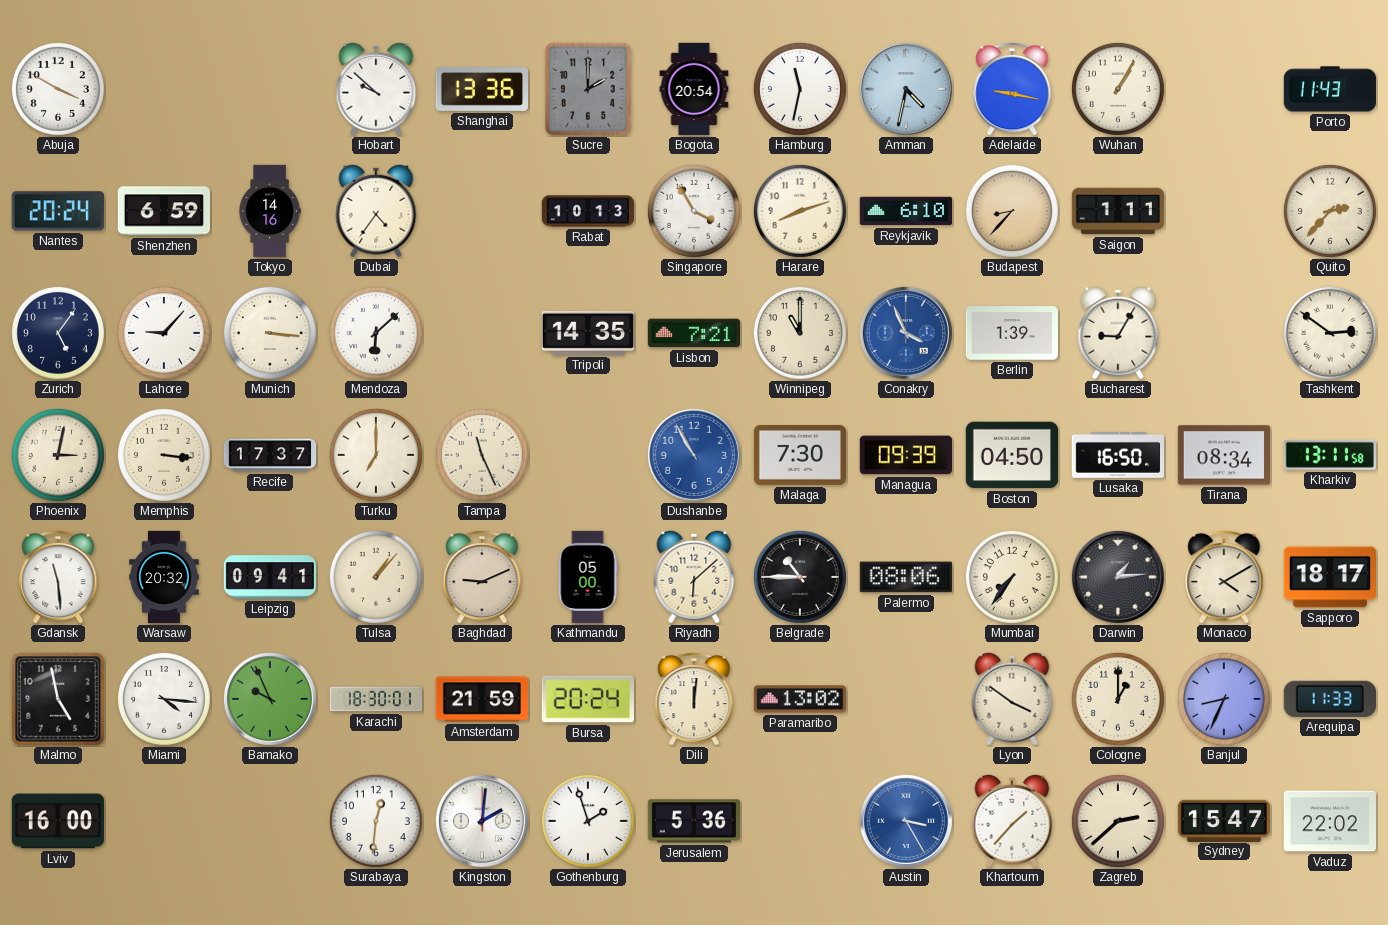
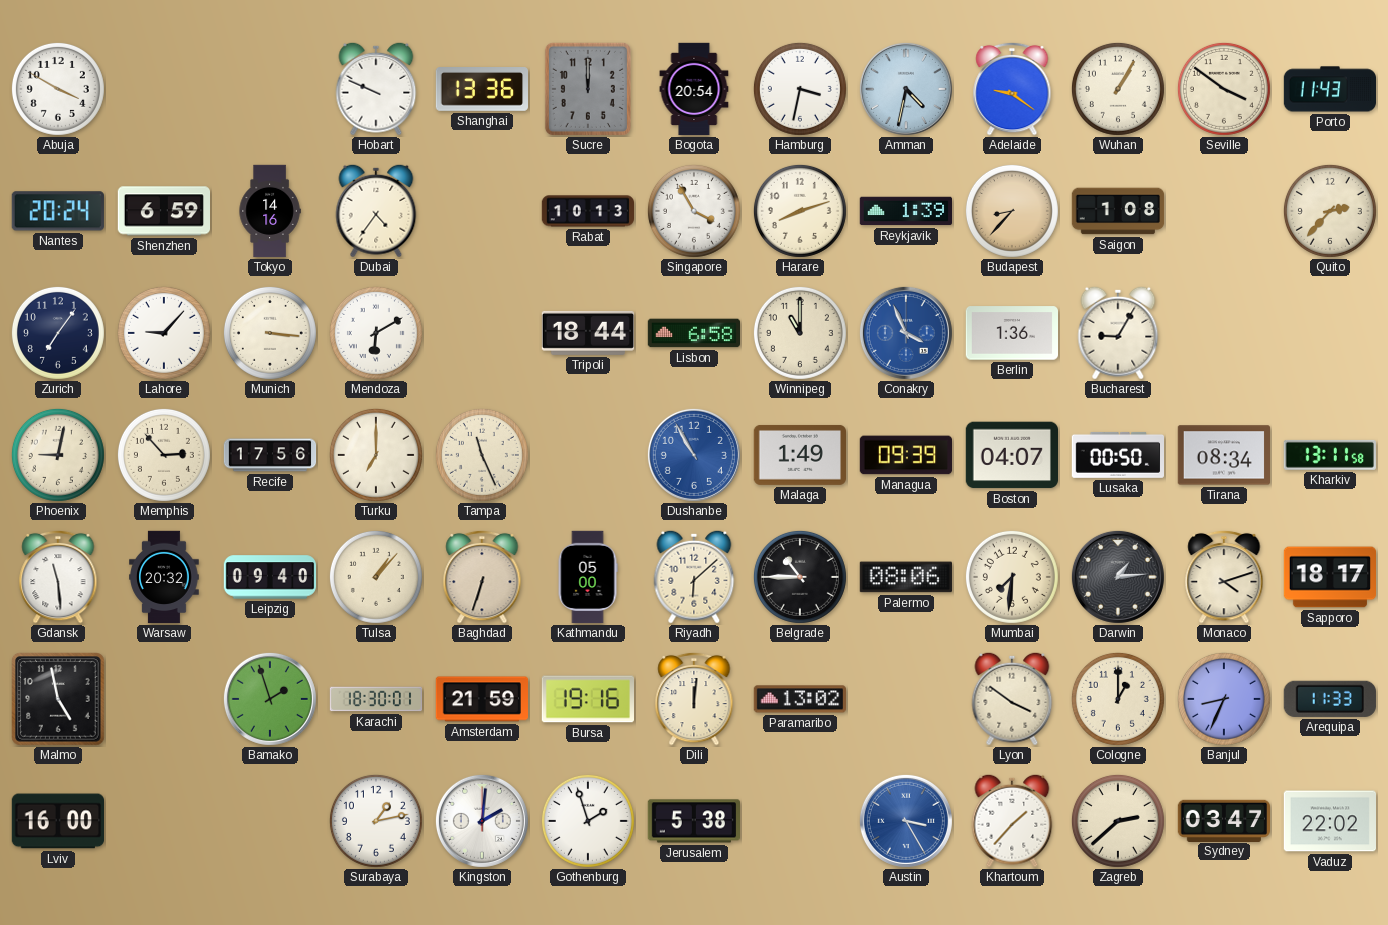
Hobart: 9:52 -> 9:49
Sucre: 2:00 -> 12:00
Hamburg: 11:32 -> 3:32
Adelaide: 9:17 -> 9:21
Seville: none -> 3:51
Reykjavik: 6:10 -> 1:39
Saigon: 1:11 -> 1:08
Zurich: 5:06 -> 7:06
Mendoza: 6:08 -> 6:10
Tripoli: 14:35 -> 18:44
Lisbon: 7:21 -> 6:58
Berlin: 1:39 -> 1:36
Tashkent: 2:51 -> none
Phoenix: 3:02 -> 9:02
Memphis: 3:16 -> 2:53
Recife: 17:37 -> 17:56
Malaga: 7:30 -> 1:49
Boston: 04:50 -> 04:07
Lusaka: 16:50 -> 00:50
Leipzig: 09:41 -> 09:40
Baghdad: 9:11 -> 6:33
Mumbai: 7:36 -> 7:31
Monaco: 4:10 -> 4:12
Miami: 4:16 -> none
Bamako: 9:56 -> 1:57
Bursa: 20:24 -> 19:16
Surabaya: 12:31 -> 1:13
Jerusalem: 5:36 -> 5:38
Sydney: 15:47 -> 03:47
